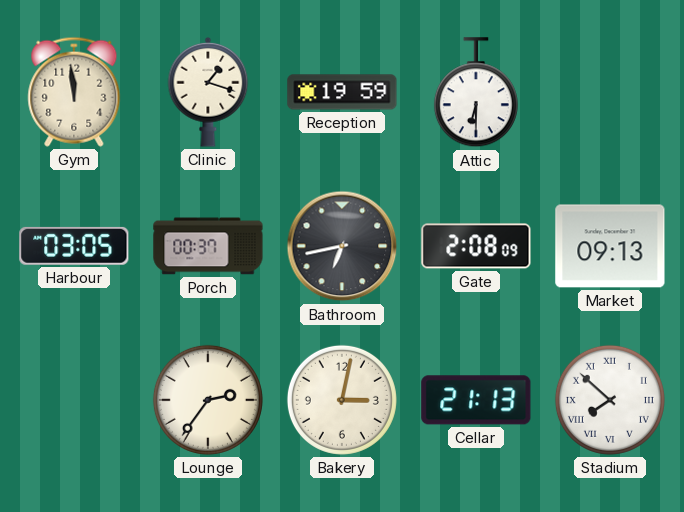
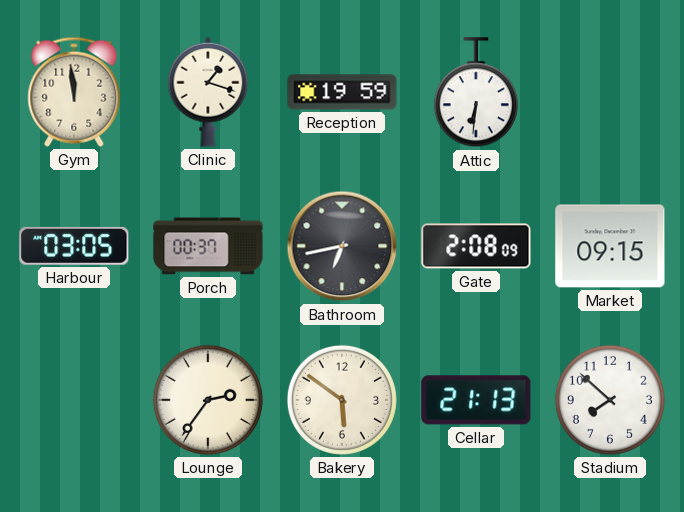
Attic: 6:30 -> 6:31
Market: 09:13 -> 09:15
Bakery: 3:02 -> 5:51
Stadium numerals: Roman -> Arabic
